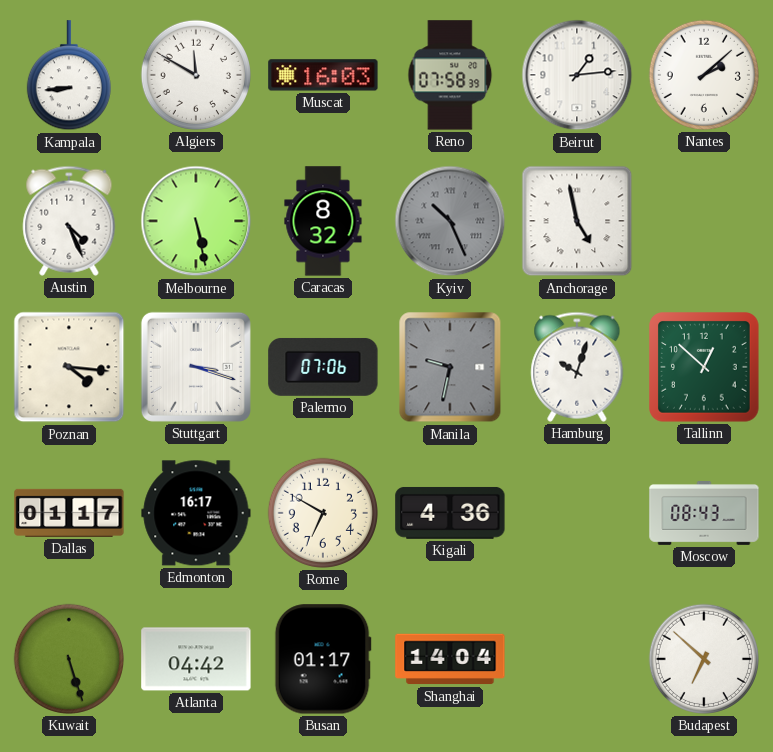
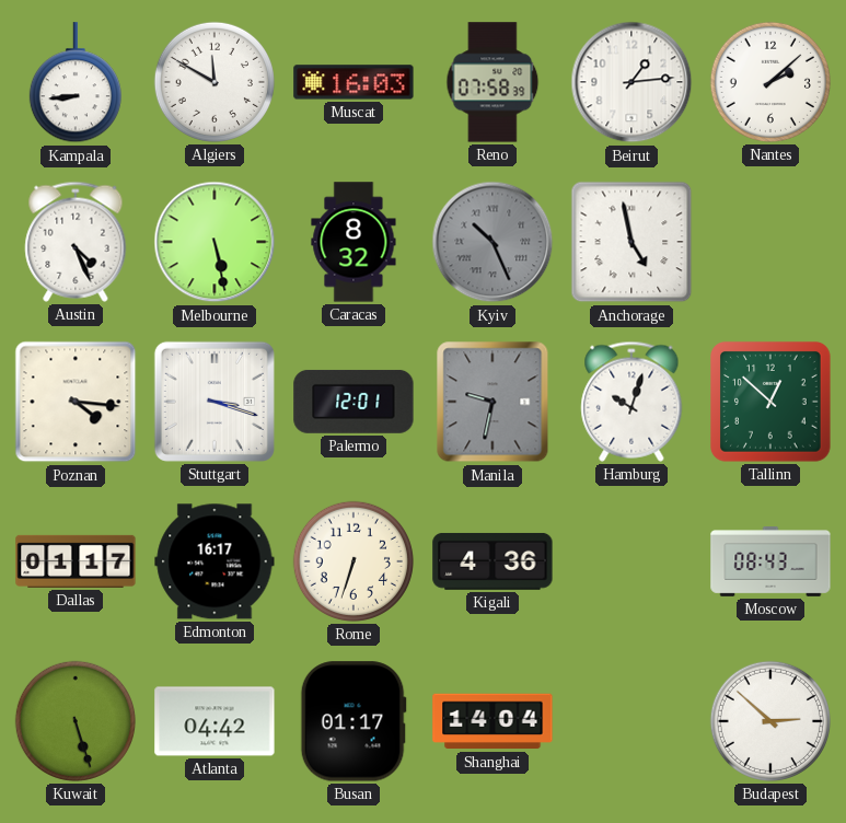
Palermo: 07:06 -> 12:01
Rome: 6:50 -> 6:33
Budapest: 6:52 -> 2:52
